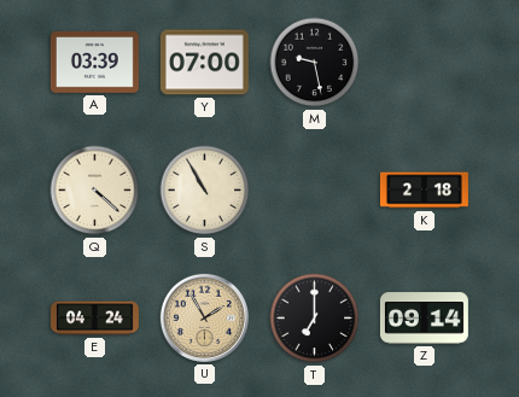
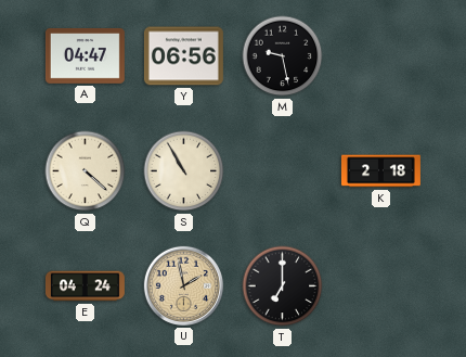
A: 03:39 -> 04:47
Y: 07:00 -> 06:56
U: 1:55 -> 1:58
Z: 09:14 -> none
